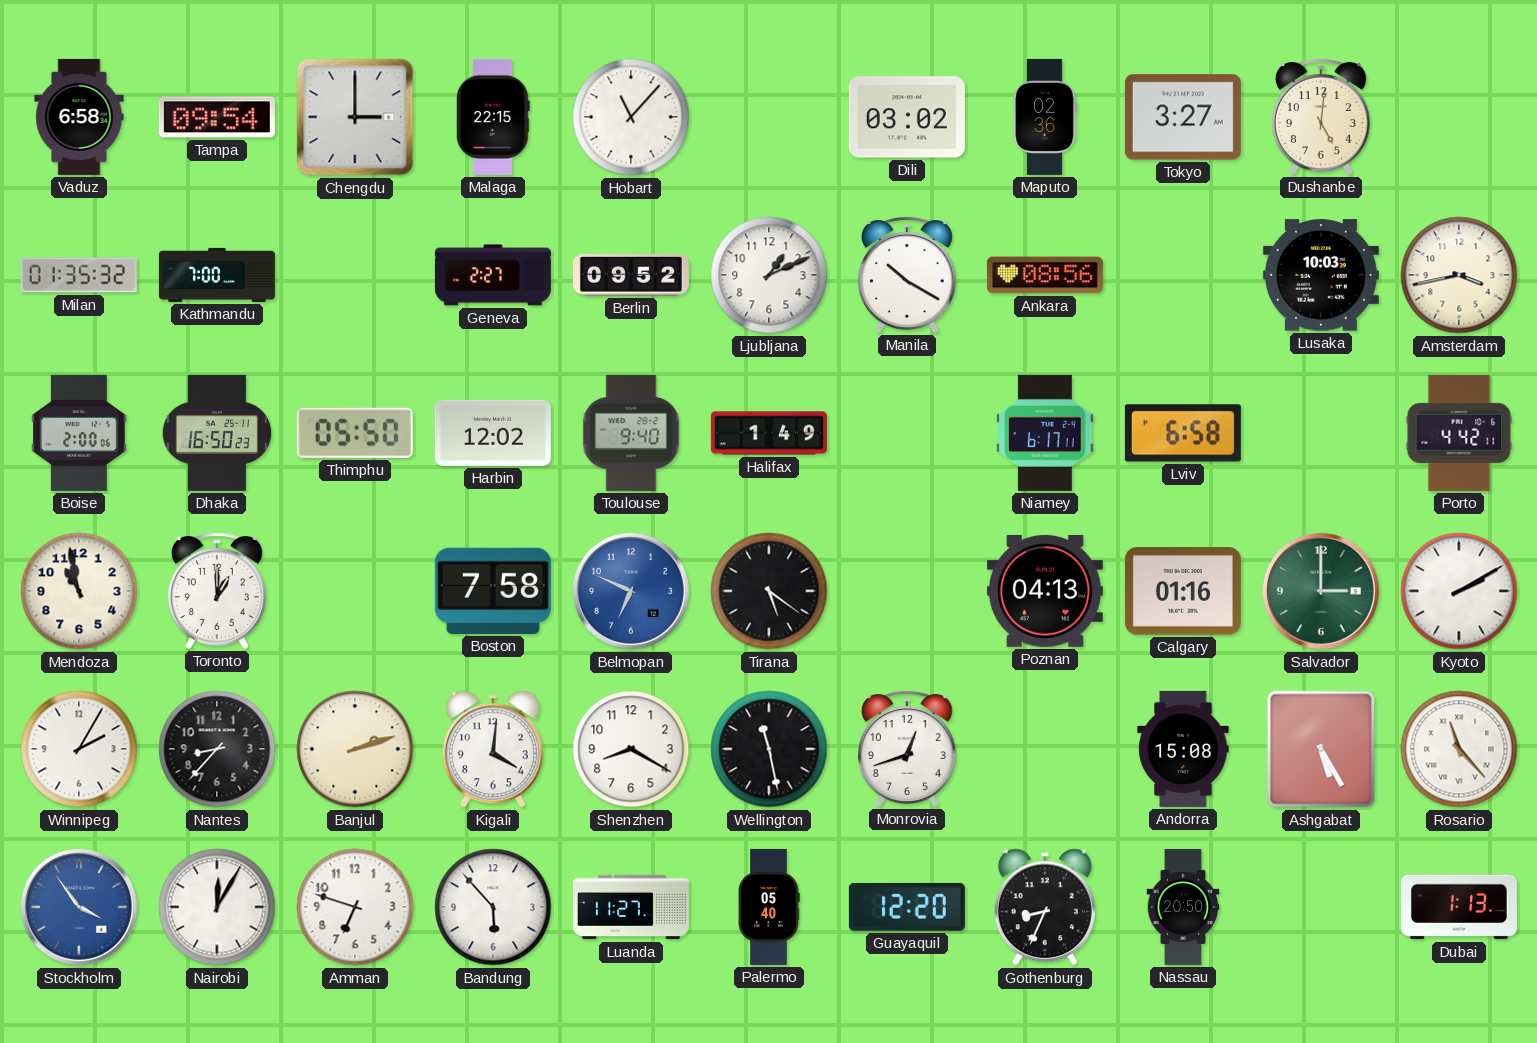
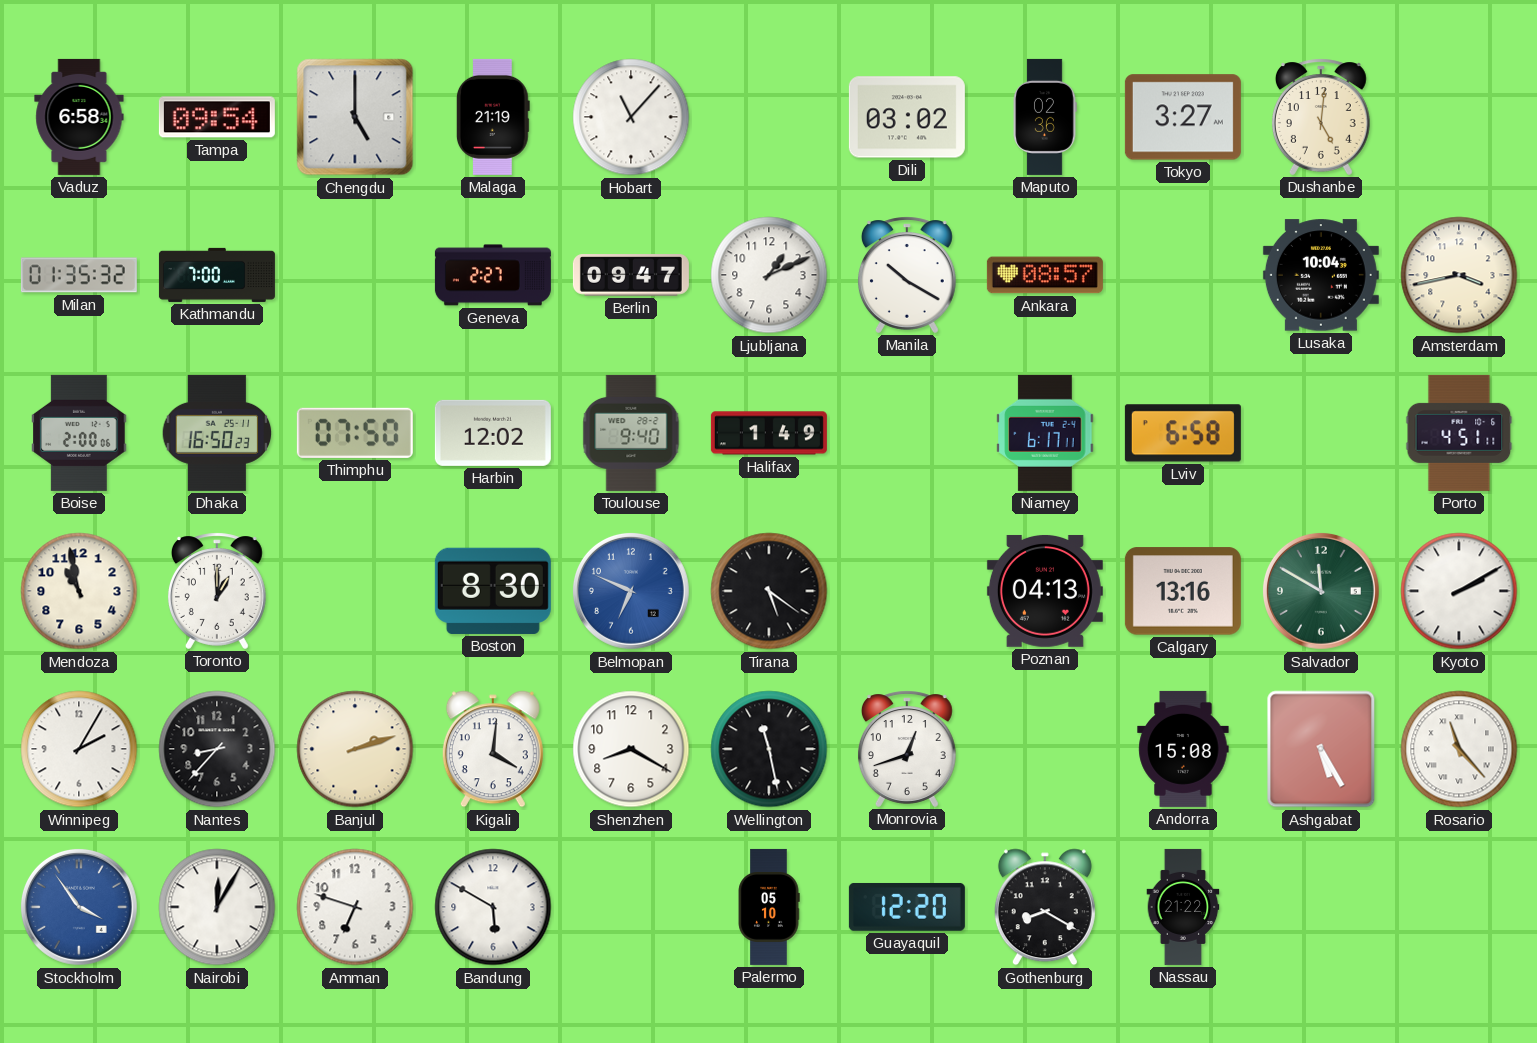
Chengdu: 3:00 -> 5:00
Malaga: 22:15 -> 21:19
Berlin: 09:52 -> 09:47
Ankara: 08:56 -> 08:57
Lusaka: 10:03 -> 10:04
Thimphu: 05:50 -> 07:50
Porto: 4:42 -> 4:51
Boston: 7:58 -> 8:30
Calgary: 01:16 -> 13:16
Salvador: 3:00 -> 11:50
Bandung: 5:53 -> 5:50
Luanda: 11:27 -> none
Palermo: 05:40 -> 05:10
Gothenburg: 8:34 -> 8:20
Nassau: 20:50 -> 21:22
Dubai: 1:13 -> none
